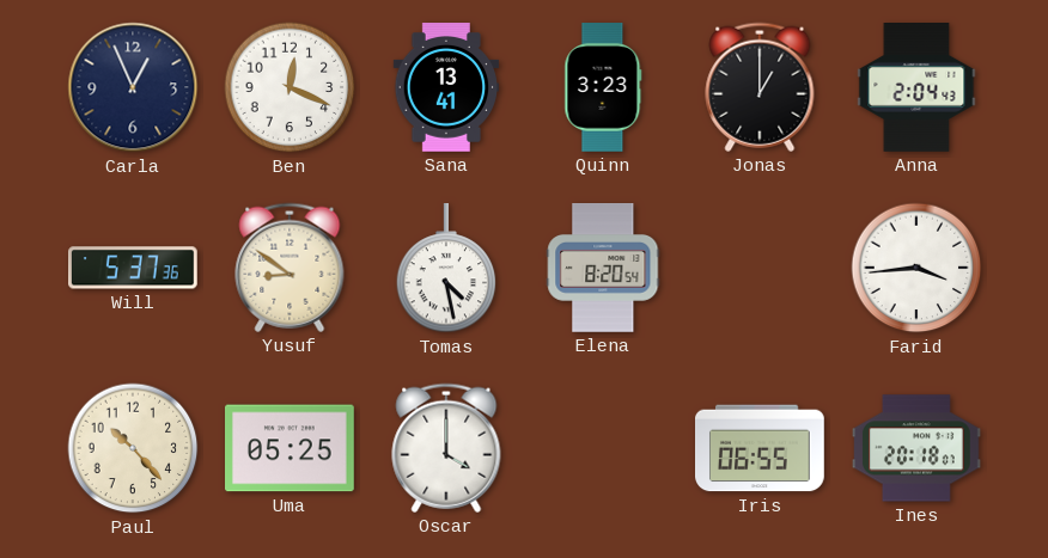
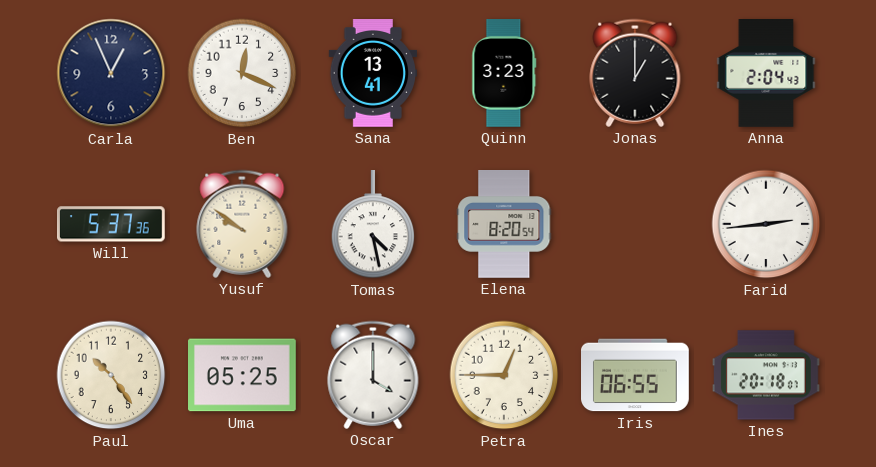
Yusuf: 8:51 -> 9:51
Farid: 3:44 -> 2:44
Paul: 10:23 -> 10:24
Petra: none -> 12:45
